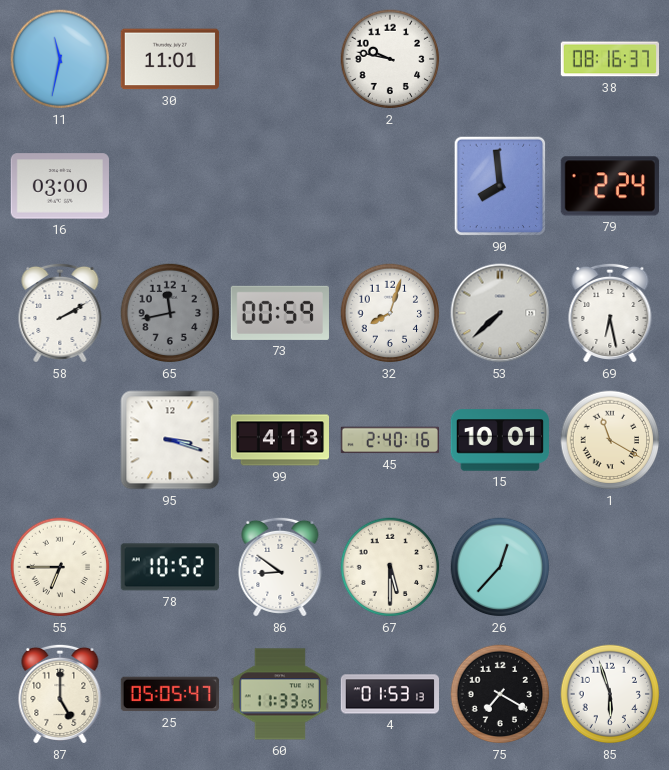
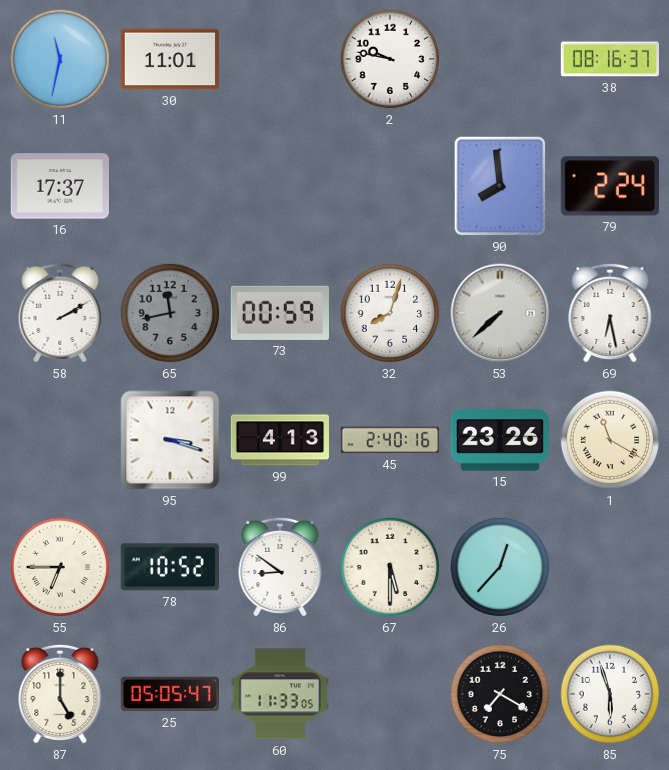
16: 03:00 -> 17:37
15: 10:01 -> 23:26
4: 01:53 -> none
